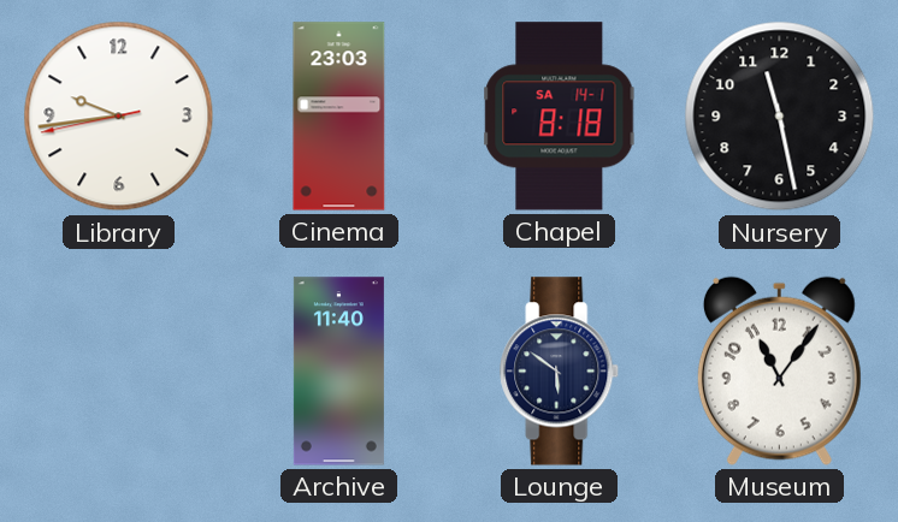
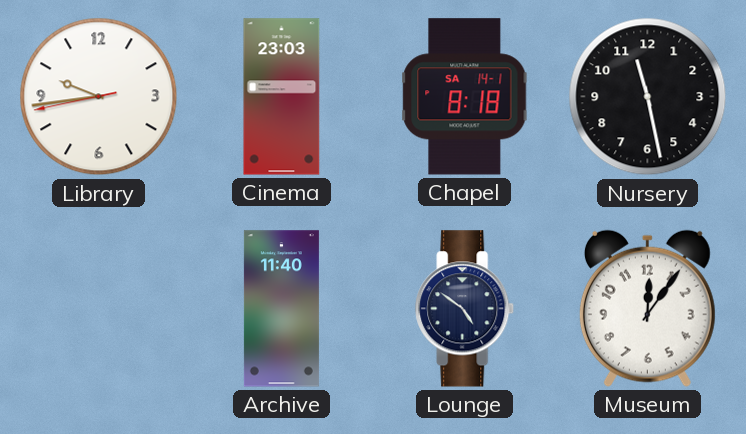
Lounge: 5:51 -> 4:51
Museum: 11:06 -> 12:06
